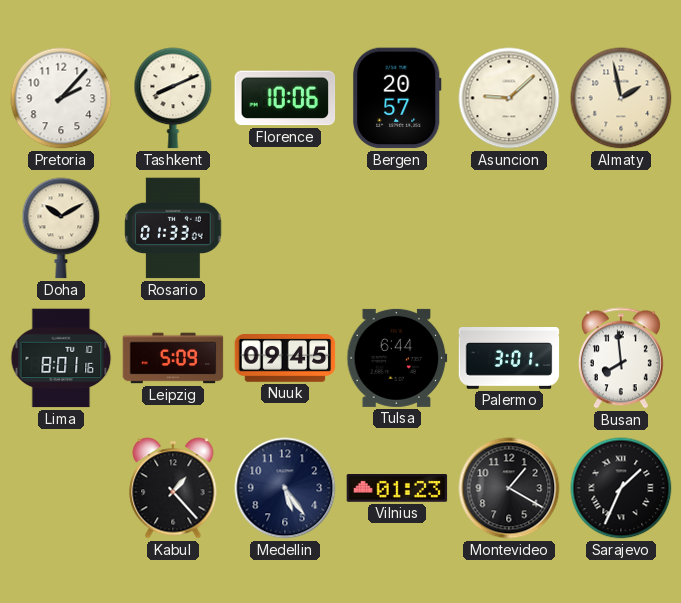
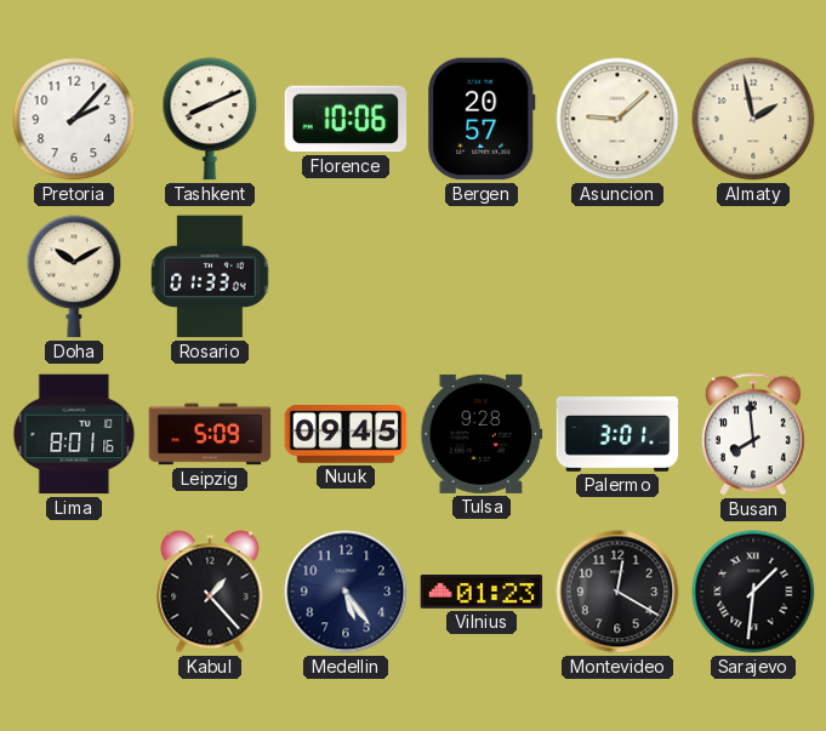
Tulsa: 6:44 -> 9:28
Montevideo: 1:20 -> 12:20
Sarajevo: 1:34 -> 1:31
